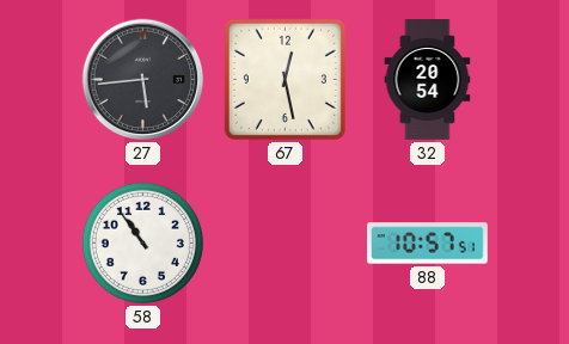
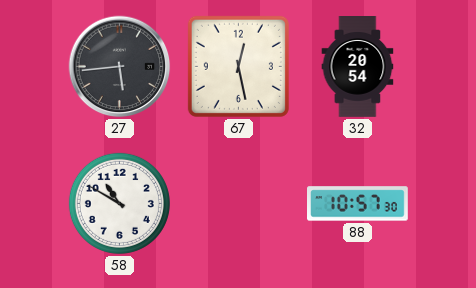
58: 10:54 -> 10:50
88: 10:57:51 -> 10:57:30
